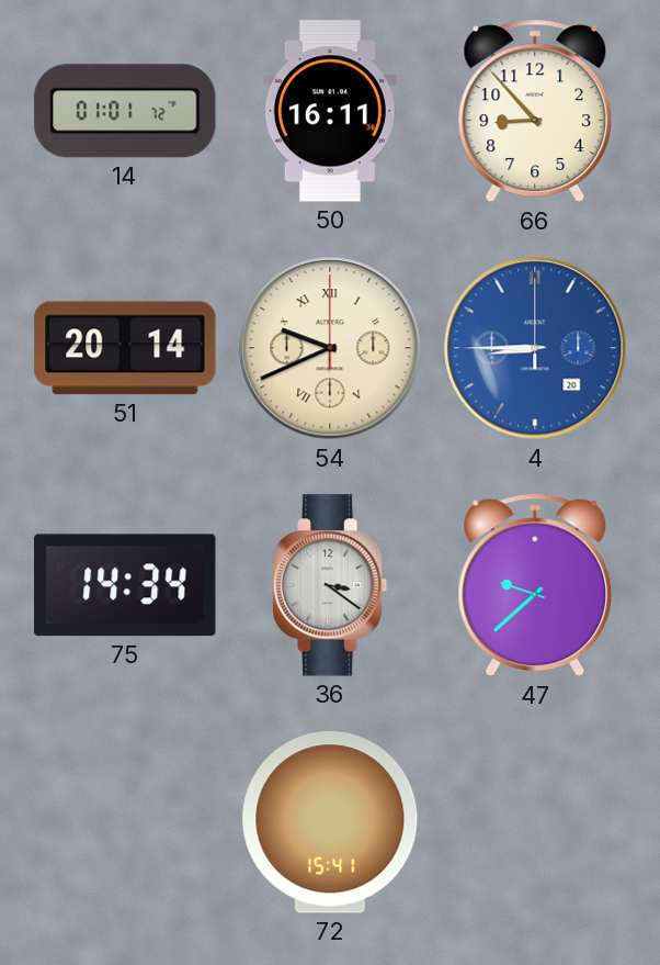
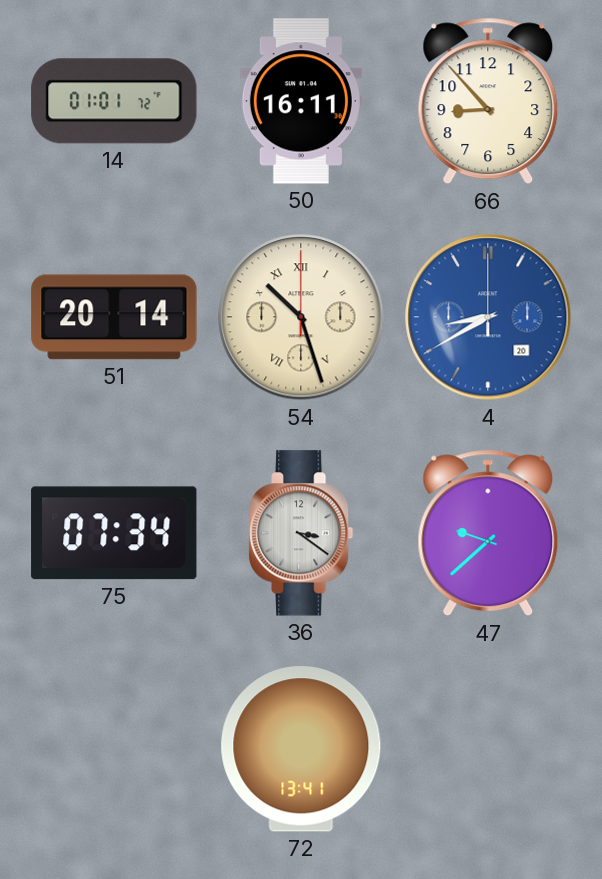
54: 9:41 -> 10:27
4: 8:45 -> 8:40
75: 14:34 -> 07:34
72: 15:41 -> 13:41
